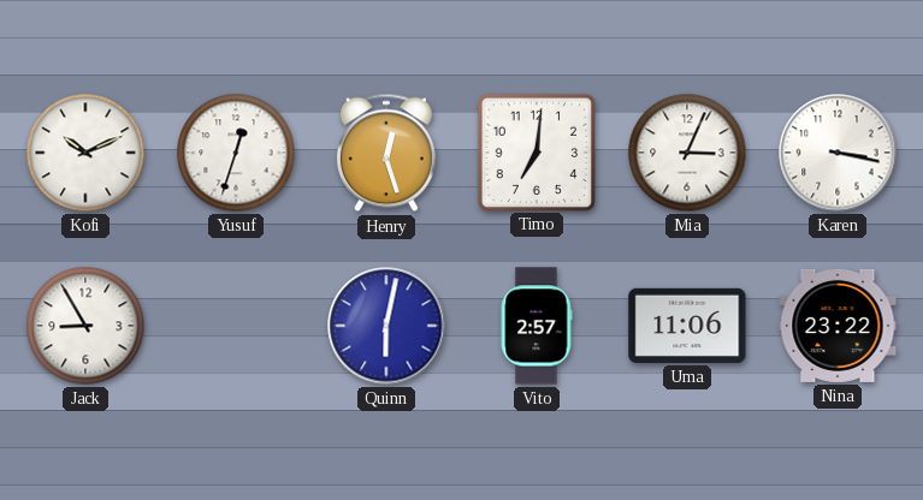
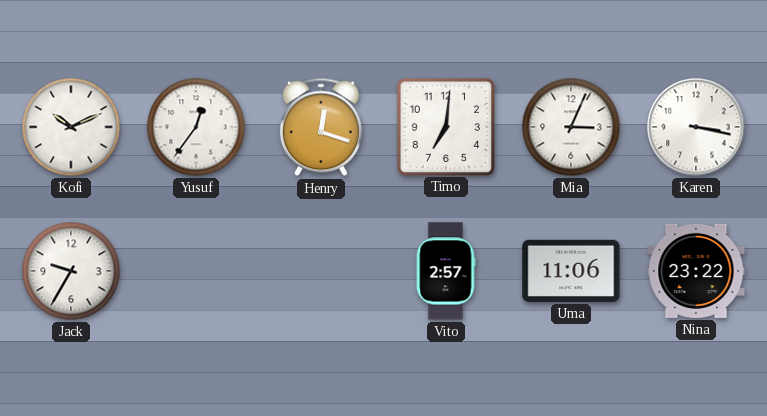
Yusuf: 12:33 -> 12:36
Henry: 12:27 -> 12:18
Jack: 8:55 -> 9:35
Quinn: 6:02 -> none
